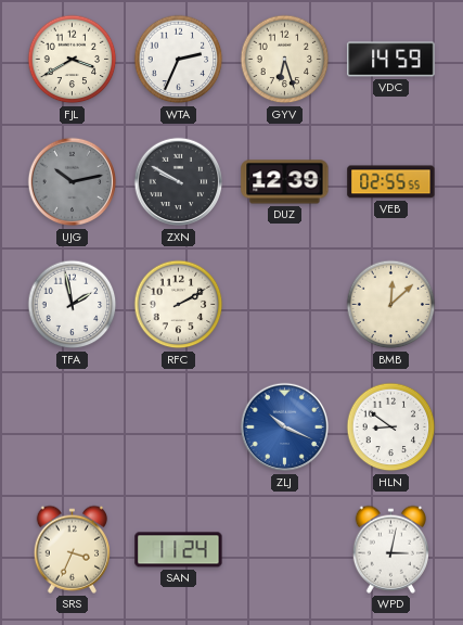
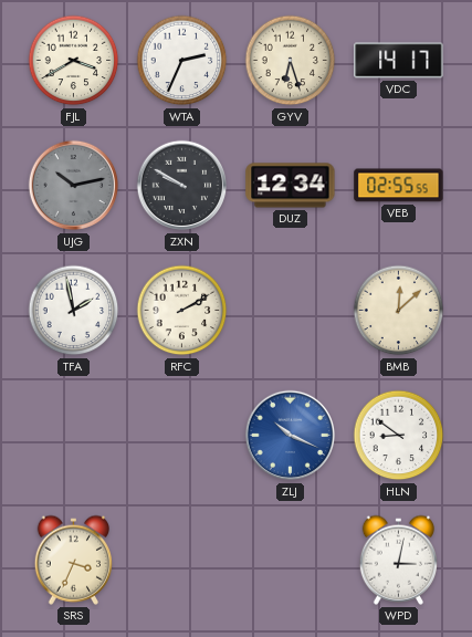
VDC: 14:59 -> 14:17
DUZ: 12:39 -> 12:34
SAN: 11:24 -> none
